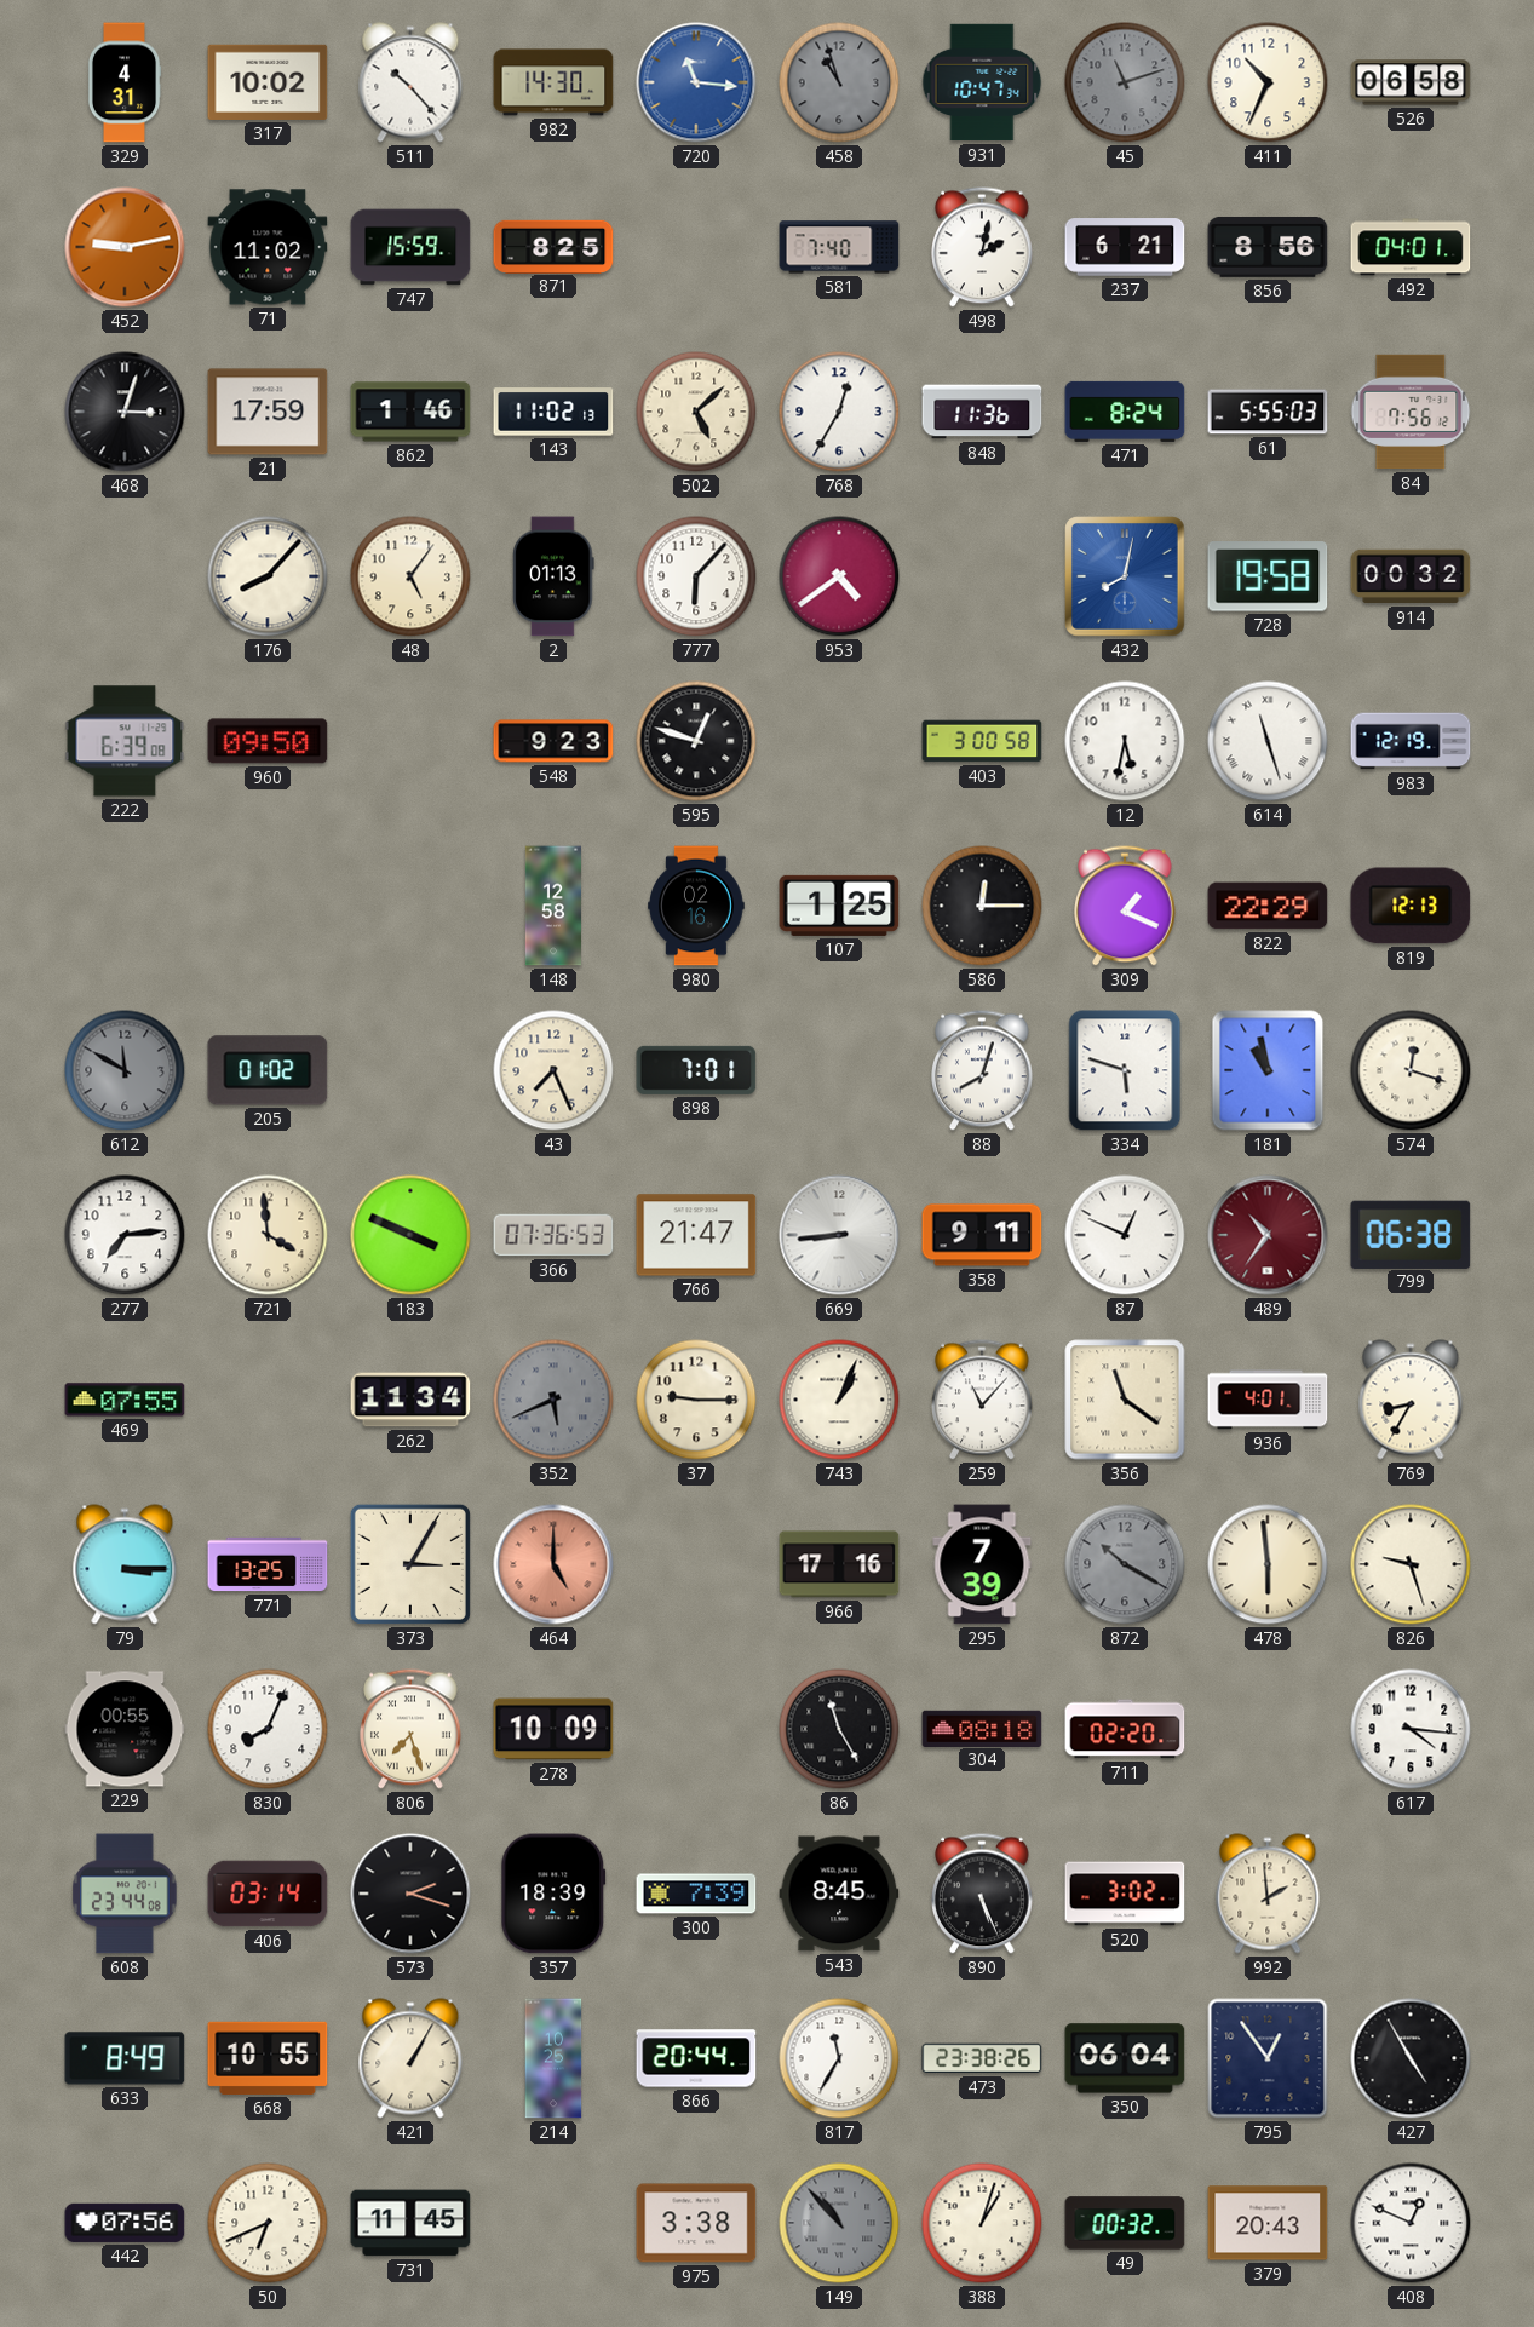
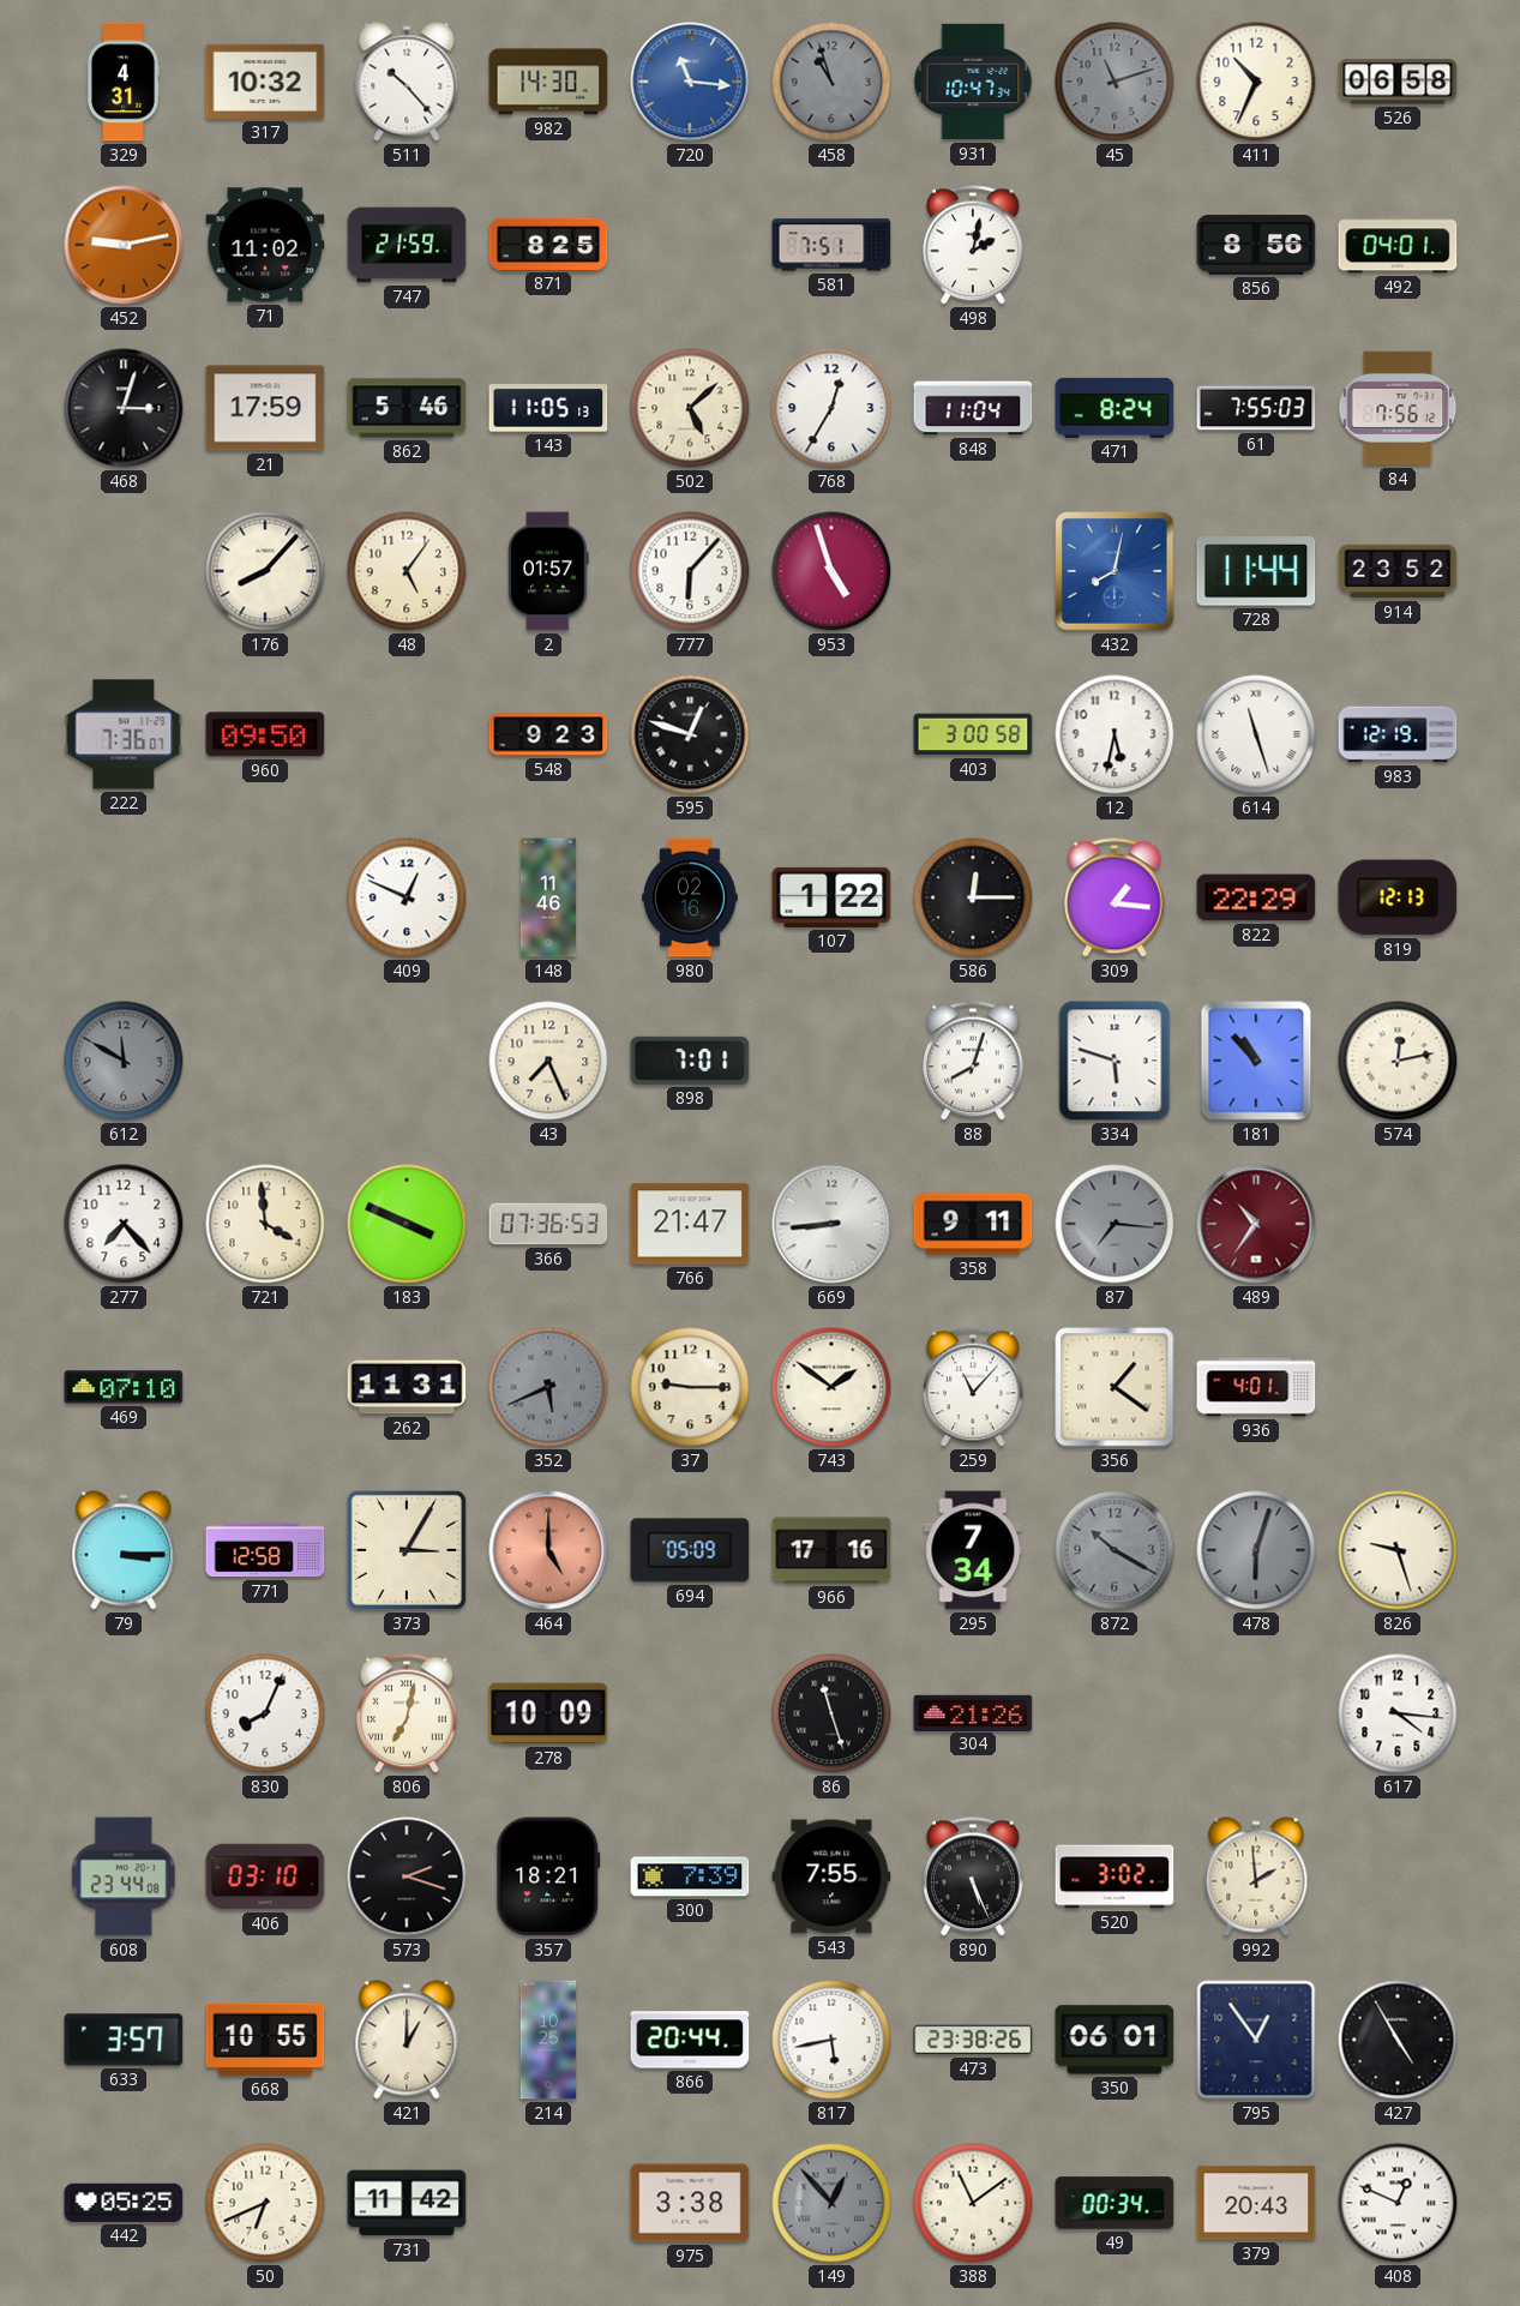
317: 10:02 -> 10:32
747: 15:59 -> 21:59
581: 7:40 -> 7:51
237: 6:21 -> none
862: 1:46 -> 5:46
143: 11:02 -> 11:05
848: 11:36 -> 11:04
61: 5:55 -> 7:55
2: 01:13 -> 01:57
953: 4:39 -> 4:57
728: 19:58 -> 11:44
914: 00:32 -> 23:52
222: 6:39 -> 7:36
409: none -> 12:49
148: 12:58 -> 11:46
107: 1:25 -> 1:22
309: 1:19 -> 1:16
205: 01:02 -> none
181: 10:58 -> 10:53
574: 12:18 -> 12:13
277: 7:14 -> 7:23
87: 12:49 -> 7:16
87 dial: white -> grey
799: 06:38 -> none
469: 07:55 -> 07:10
262: 11:34 -> 11:31
743: 1:04 -> 1:51
356: 11:21 -> 1:21
769: 8:35 -> none
771: 13:25 -> 12:58
694: none -> 05:09
295: 7:39 -> 7:34
478: 5:59 -> 6:03
478 dial: cream -> grey
229: 00:55 -> none
806: 7:27 -> 7:02
86: 11:25 -> 11:27
304: 08:18 -> 21:26
711: 02:20 -> none
406: 03:14 -> 03:10
357: 18:39 -> 18:21
543: 8:45 -> 7:55
633: 8:49 -> 3:57
421: 1:05 -> 1:00
817: 11:35 -> 5:43
350: 06:04 -> 06:01
442: 07:56 -> 05:25
731: 11:45 -> 11:42
149: 10:53 -> 12:53
388: 1:03 -> 11:09
49: 00:32 -> 00:34
